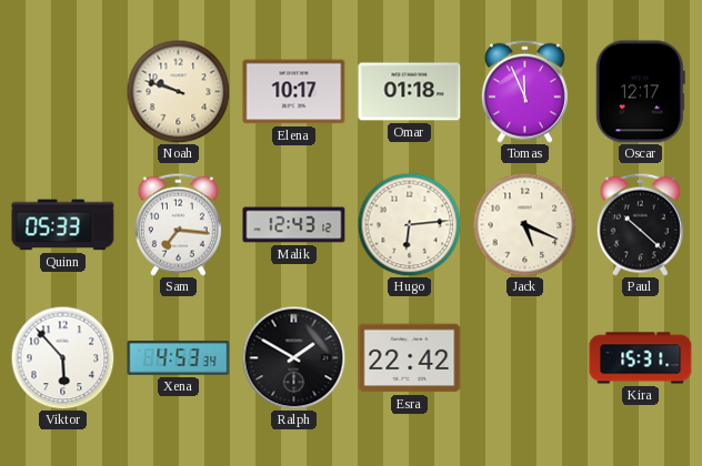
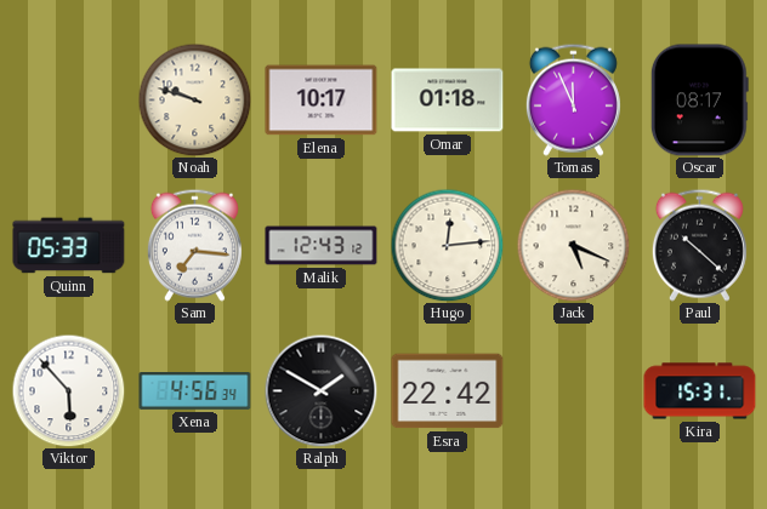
Oscar: 12:17 -> 08:17
Hugo: 6:14 -> 12:14
Xena: 4:53 -> 4:56
